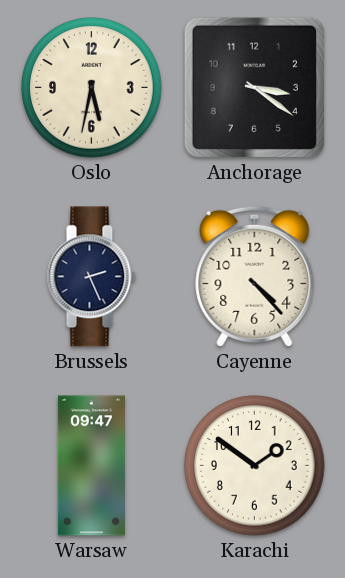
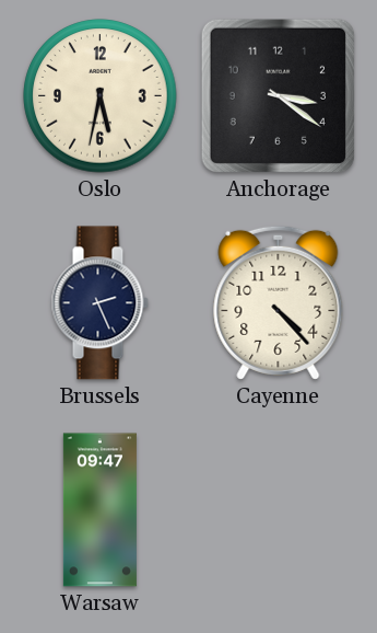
Karachi: 1:51 -> none
